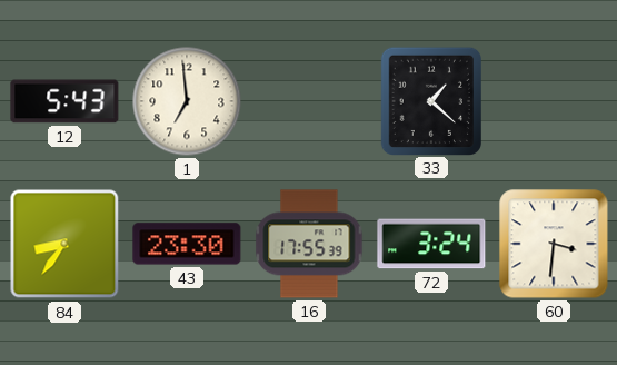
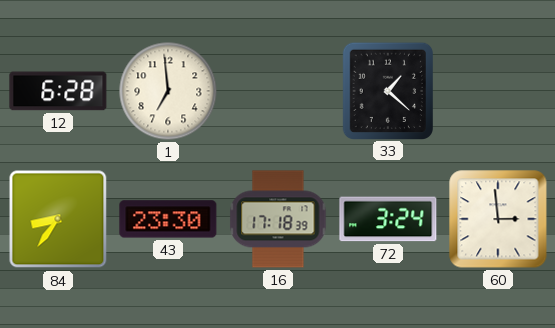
12: 5:43 -> 6:28
16: 17:55 -> 17:18
60: 3:31 -> 2:59
